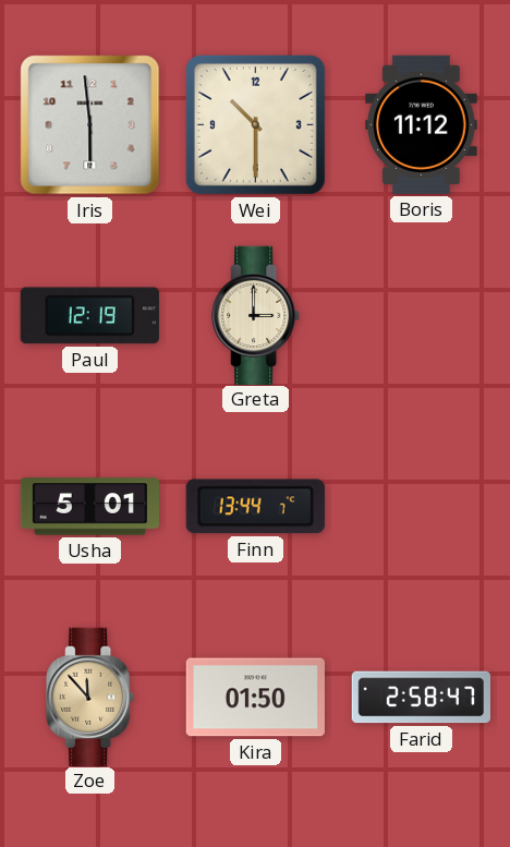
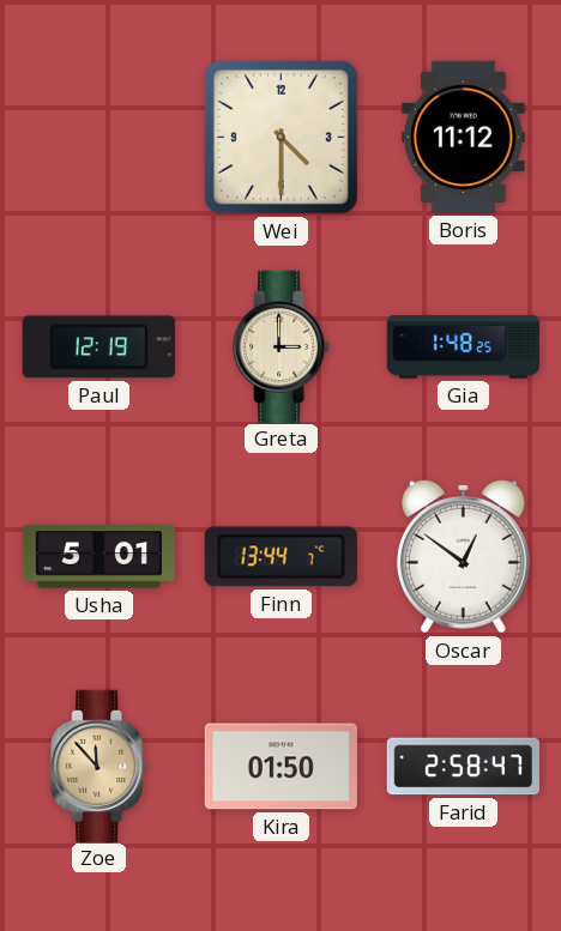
Iris: 5:59 -> none
Wei: 10:30 -> 4:30
Gia: none -> 1:48
Oscar: none -> 12:51
